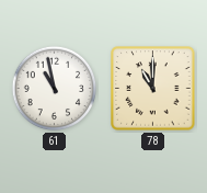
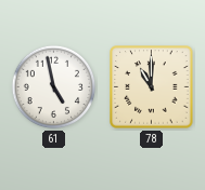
61: 10:58 -> 4:58
